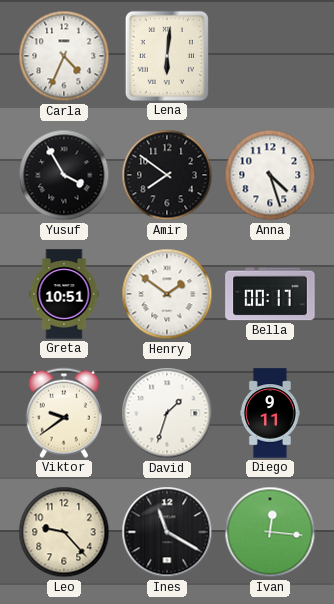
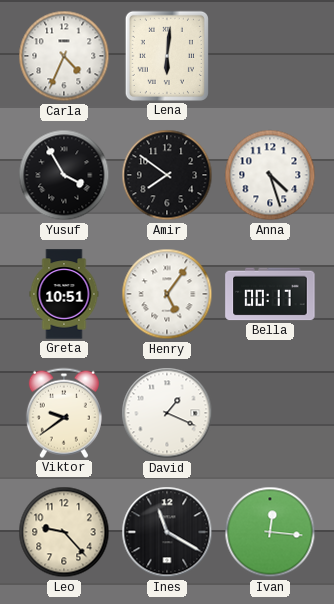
Henry: 1:51 -> 5:06
David: 1:33 -> 1:19
Diego: 9:11 -> none
